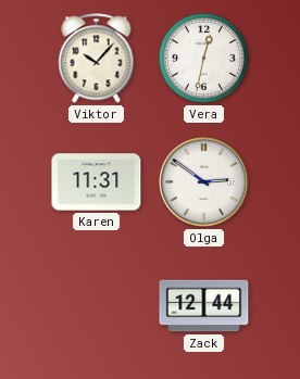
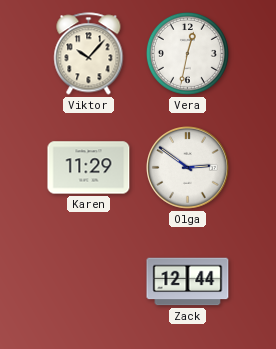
Karen: 11:31 -> 11:29
